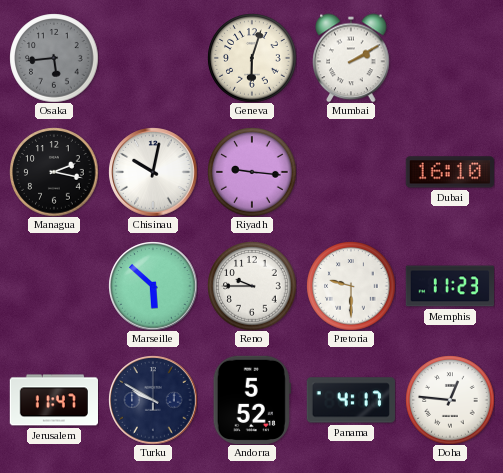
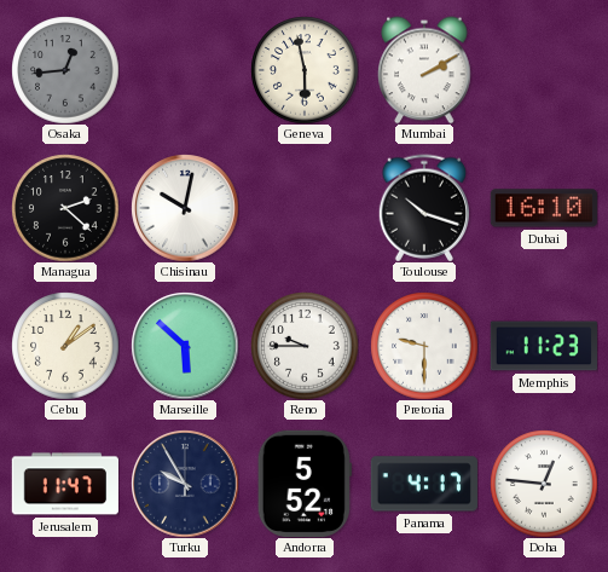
Osaka: 5:44 -> 12:44
Geneva: 6:03 -> 5:58
Managua: 2:17 -> 2:22
Riyadh: 9:16 -> none
Toulouse: none -> 10:18
Cebu: none -> 1:09
Turku: 9:50 -> 9:55
